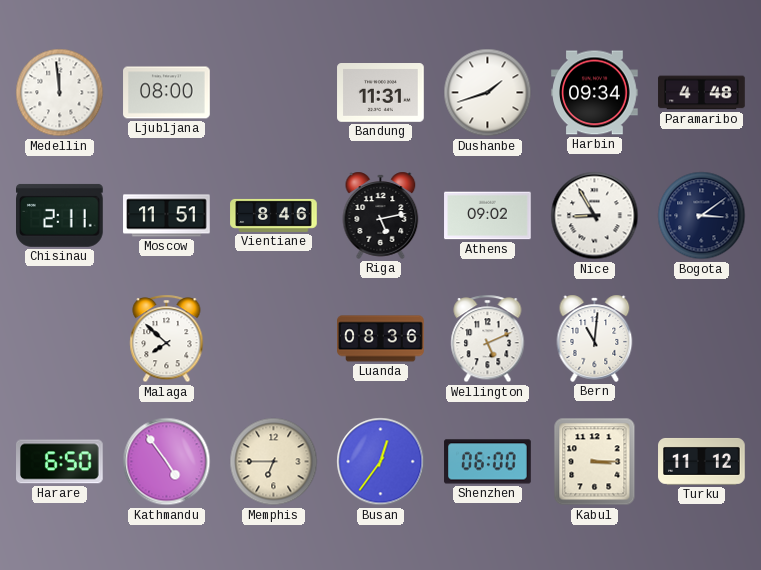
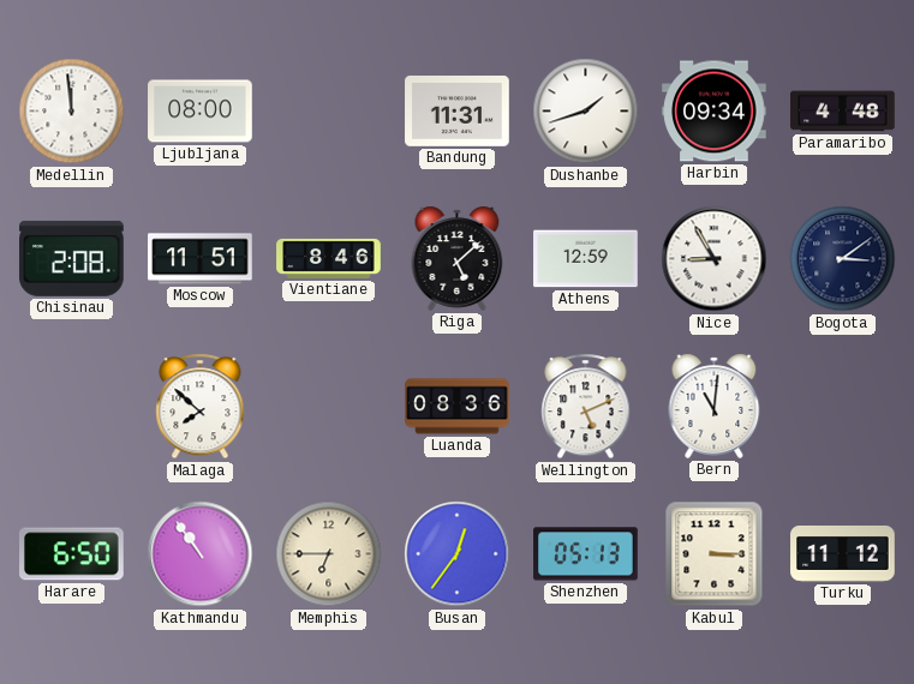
Chisinau: 2:11 -> 2:08
Riga: 5:13 -> 5:08
Athens: 09:02 -> 12:59
Kathmandu: 4:54 -> 10:54
Shenzhen: 06:00 -> 05:13
